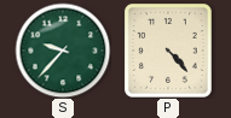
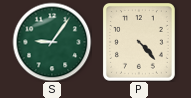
S: 9:37 -> 9:06
